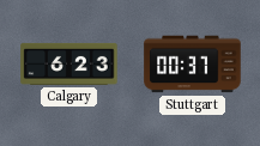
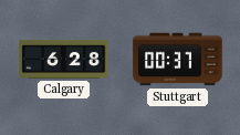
Calgary: 6:23 -> 6:28
